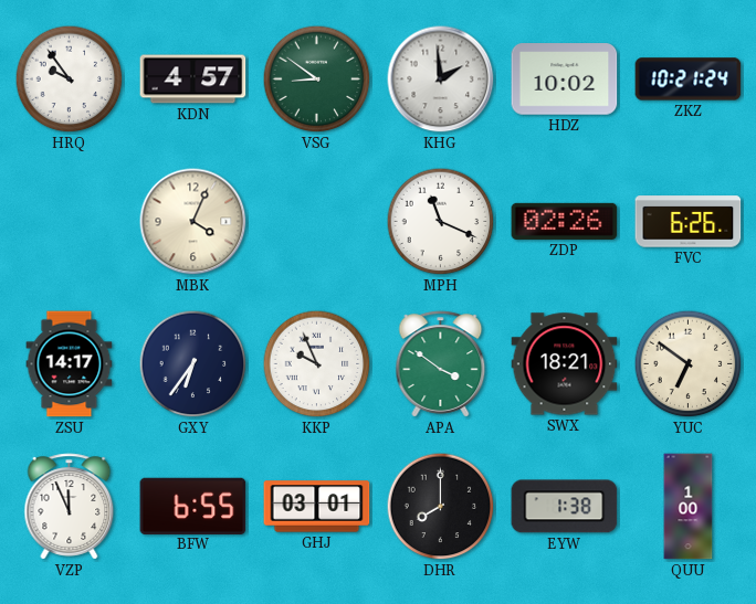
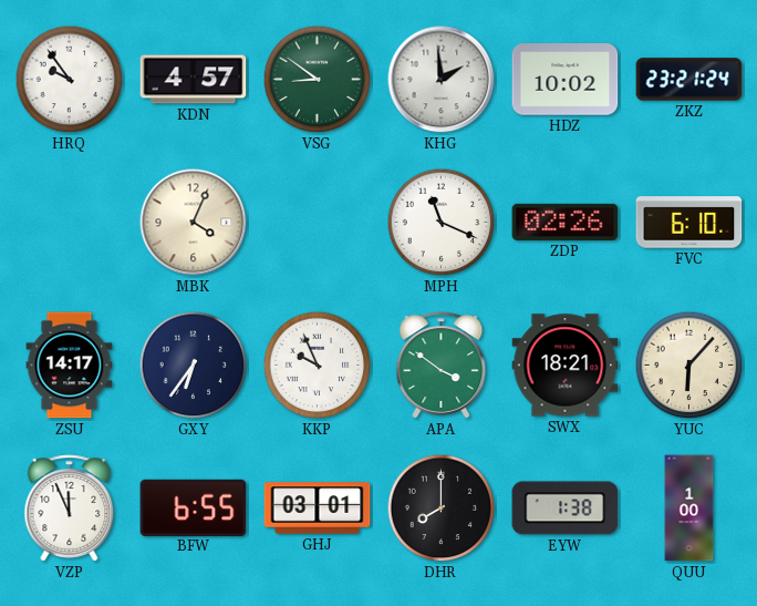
ZKZ: 10:21 -> 23:21
FVC: 6:26 -> 6:10
YUC: 6:51 -> 6:07
